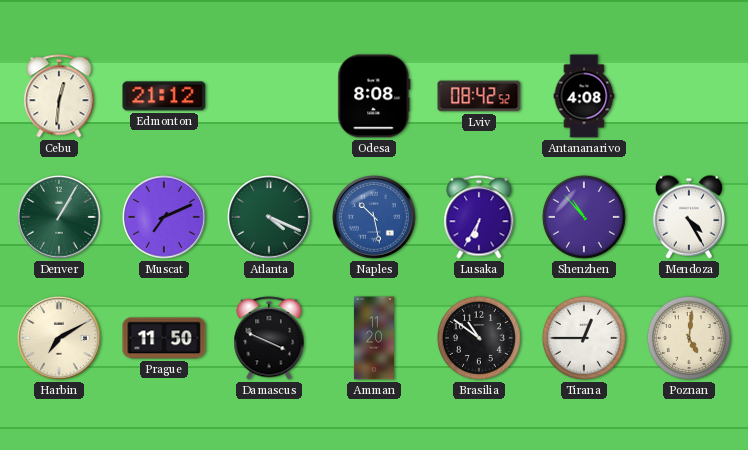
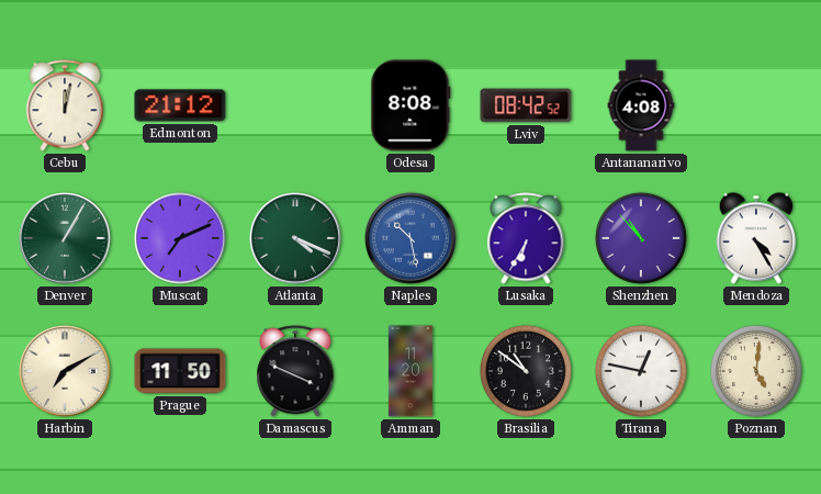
Cebu: 12:31 -> 12:02
Tirana: 12:45 -> 12:47
